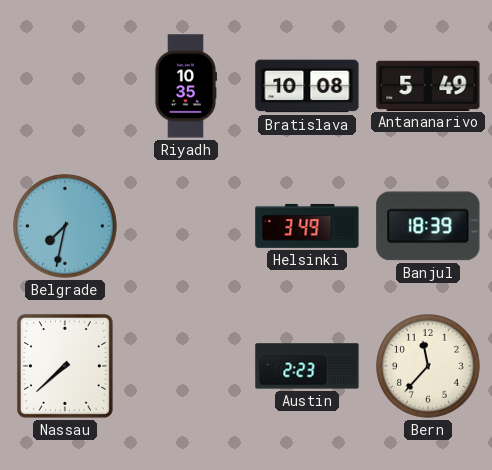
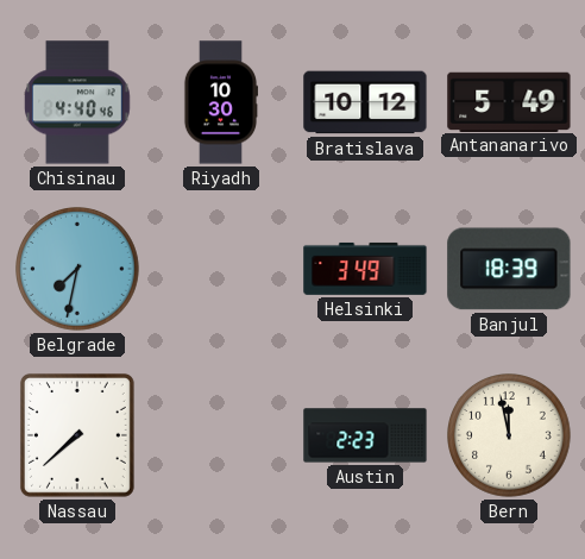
Chisinau: none -> 4:40
Riyadh: 10:35 -> 10:30
Bratislava: 10:08 -> 10:12
Bern: 11:37 -> 11:58
